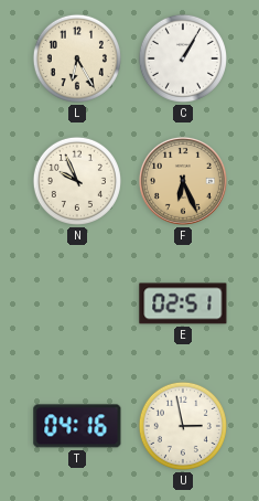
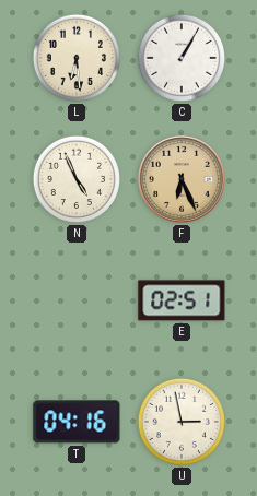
L: 6:25 -> 6:29
N: 9:56 -> 4:56
